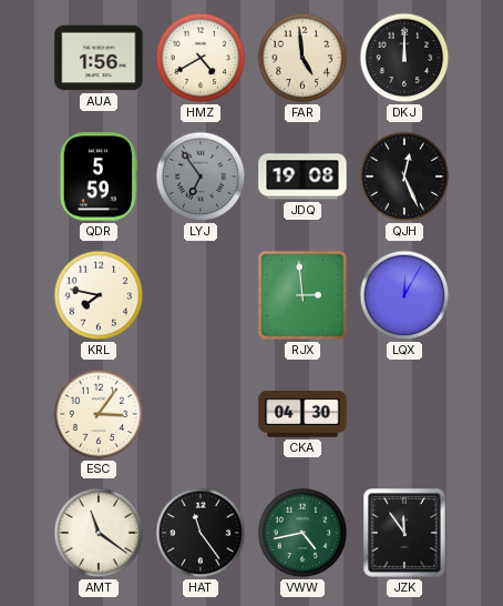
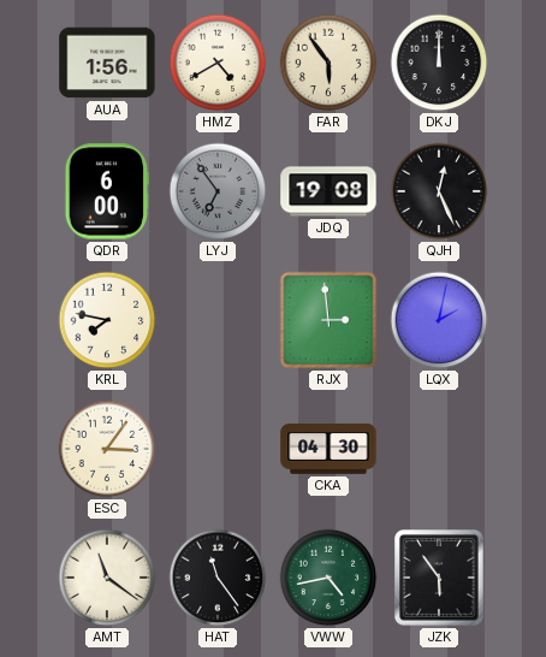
FAR: 4:59 -> 5:54
QDR: 5:59 -> 6:00
LQX: 12:05 -> 2:02
JZK: 11:54 -> 5:54
